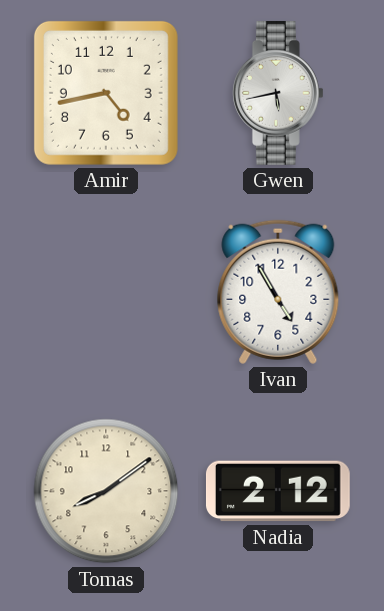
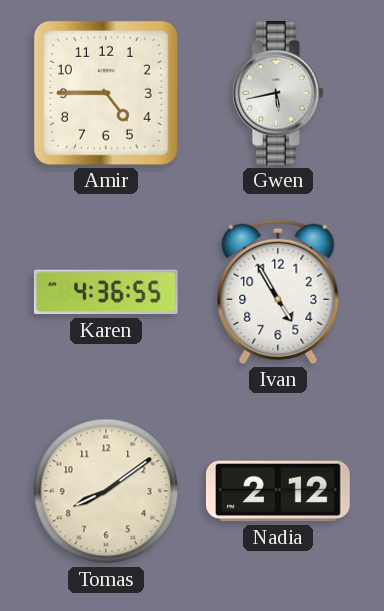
Amir: 4:43 -> 4:45
Karen: none -> 4:36
